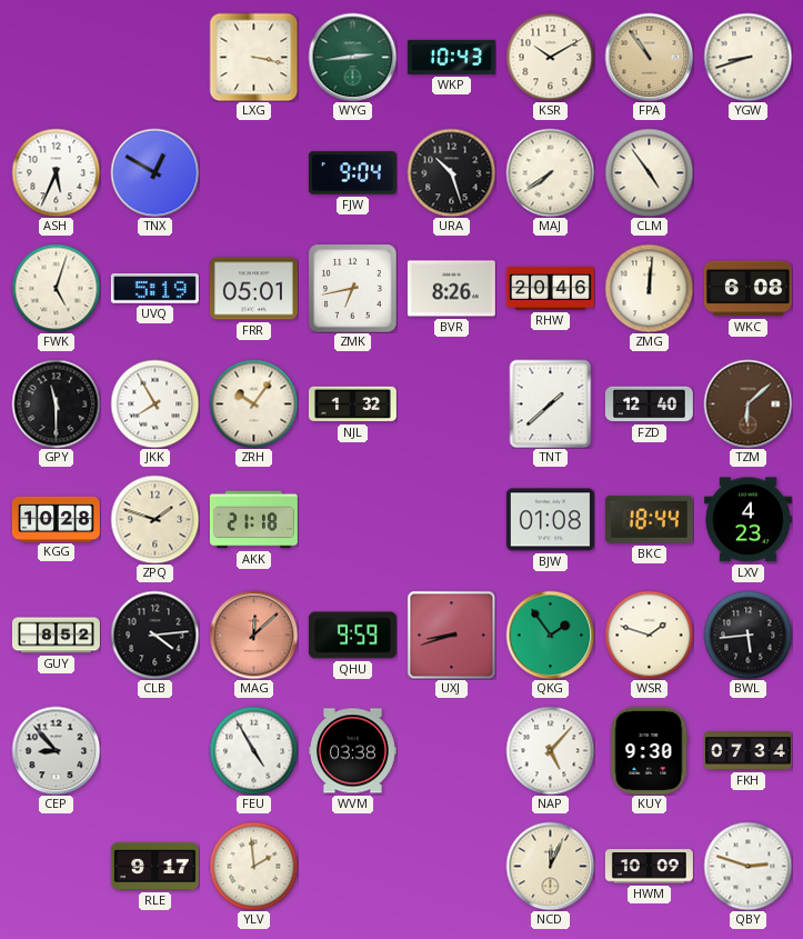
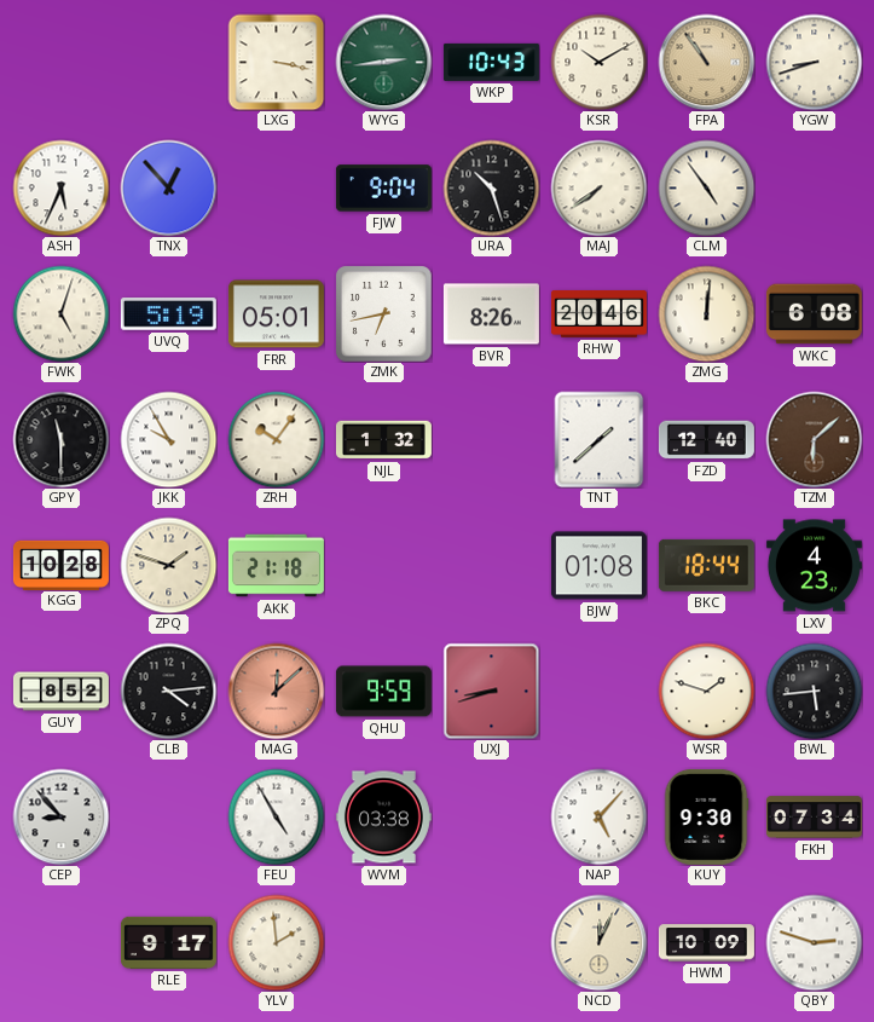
TNX: 12:50 -> 12:53
JKK: 7:55 -> 9:55
QKG: 1:54 -> none
